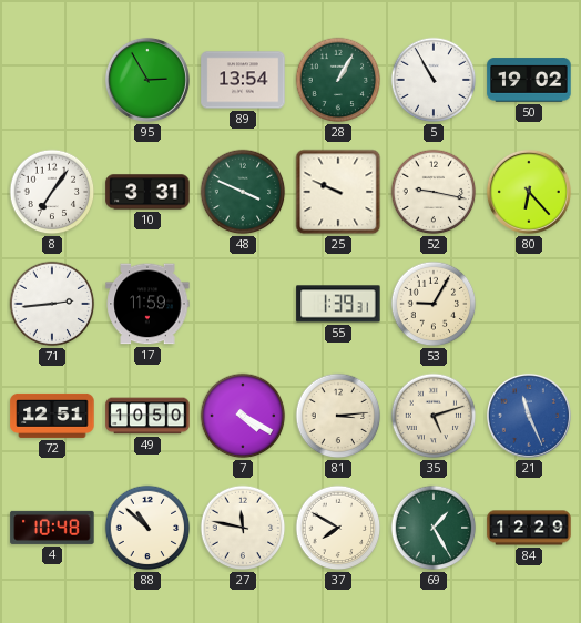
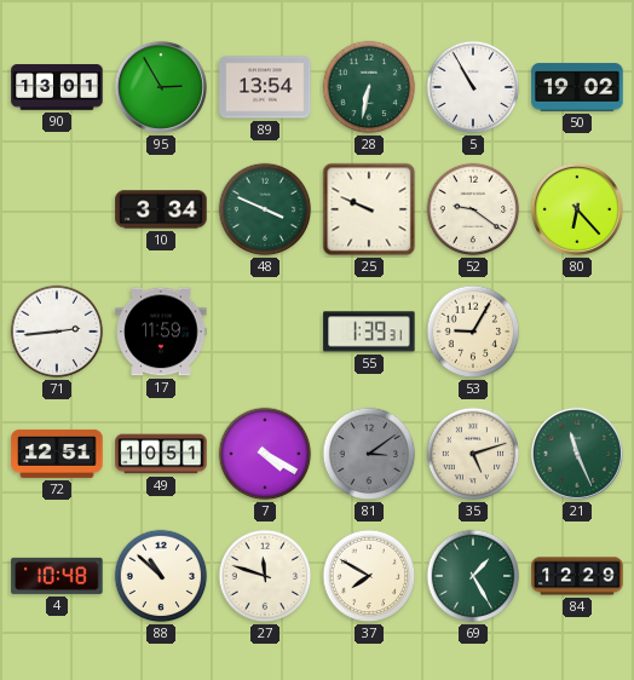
90: none -> 13:01
28: 1:05 -> 6:32
8: 7:06 -> none
10: 3:31 -> 3:34
52: 9:17 -> 9:21
49: 10:50 -> 10:51
81: 3:14 -> 3:09
81 dial: cream -> grey
21 dial: blue -> green
27: 11:47 -> 11:48
